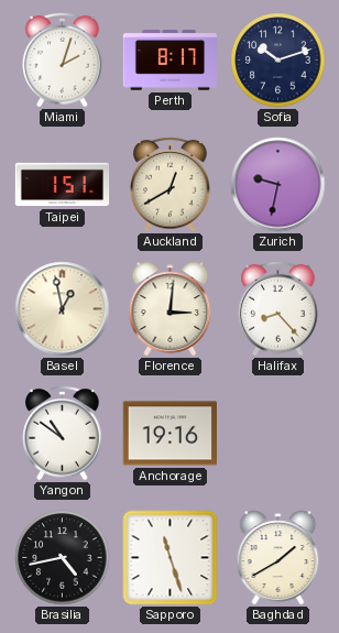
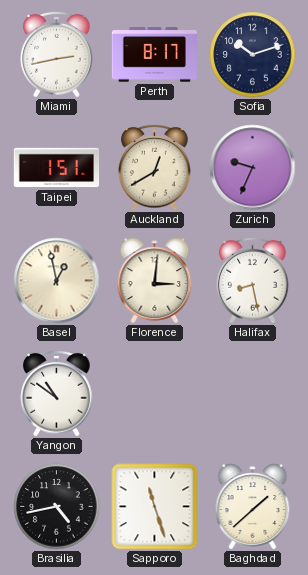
Miami: 2:03 -> 2:43
Zurich: 9:32 -> 9:34
Halifax: 8:23 -> 8:28
Anchorage: 19:16 -> none
Baghdad: 1:40 -> 1:38
